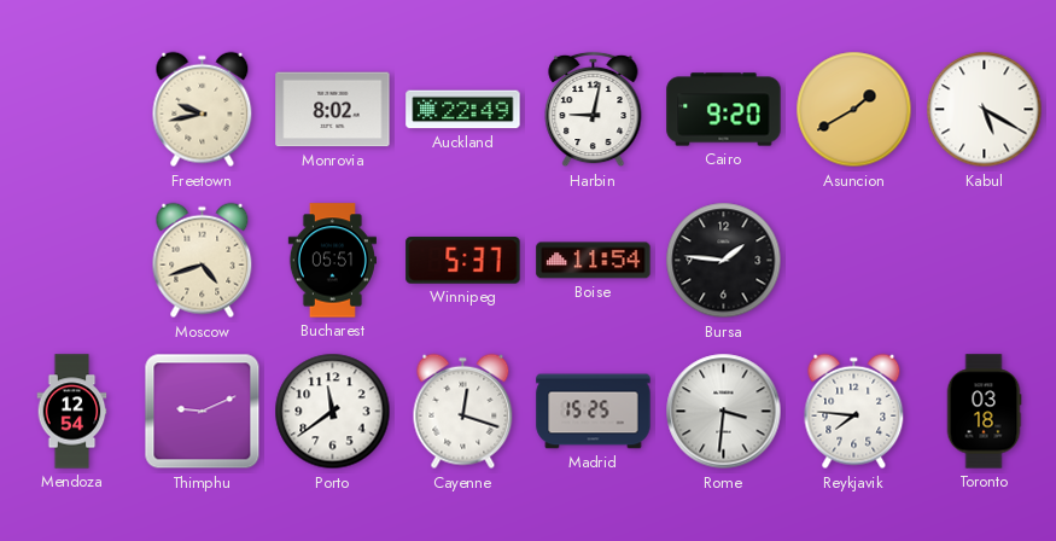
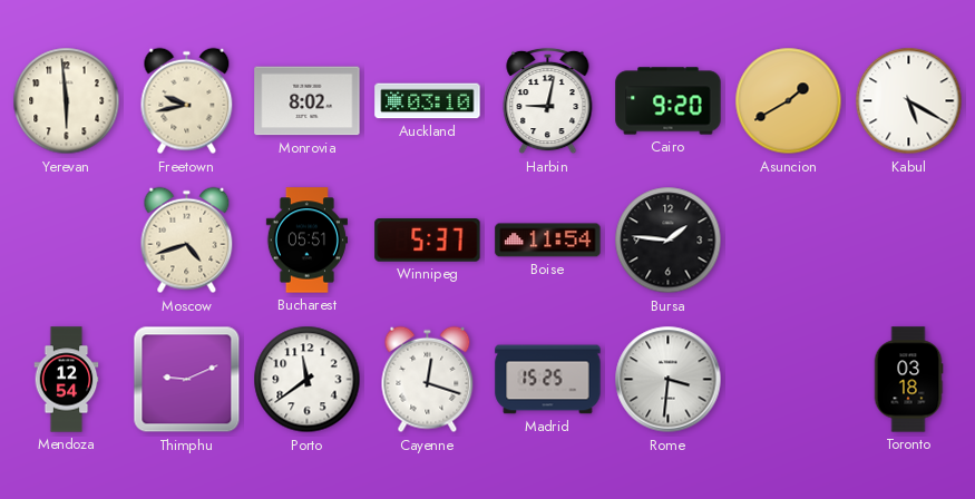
Yerevan: none -> 5:59
Auckland: 22:49 -> 03:10
Reykjavik: 7:46 -> none
